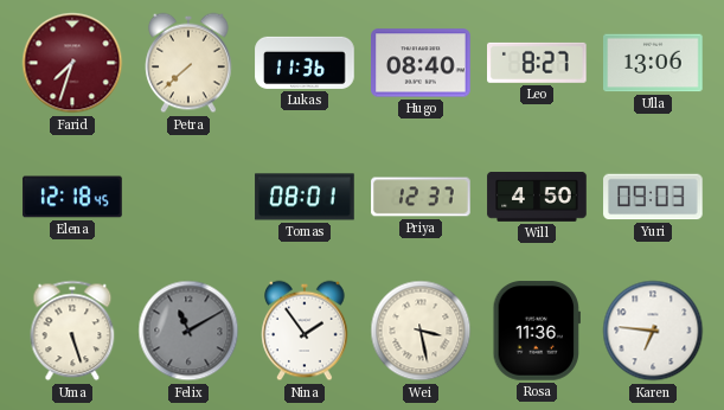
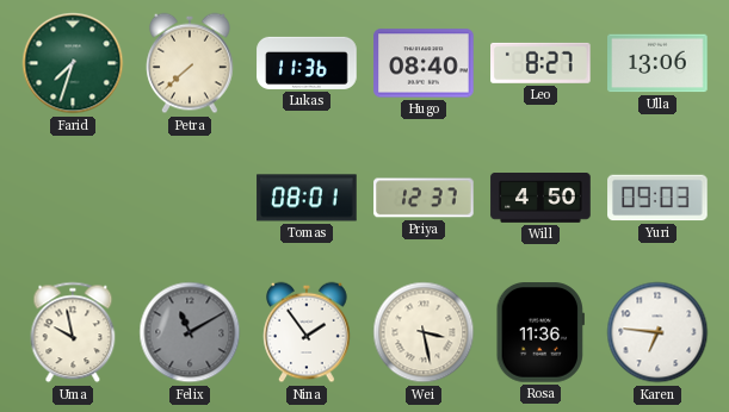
Farid dial: burgundy -> green
Elena: 12:18 -> none
Uma: 5:27 -> 9:58
